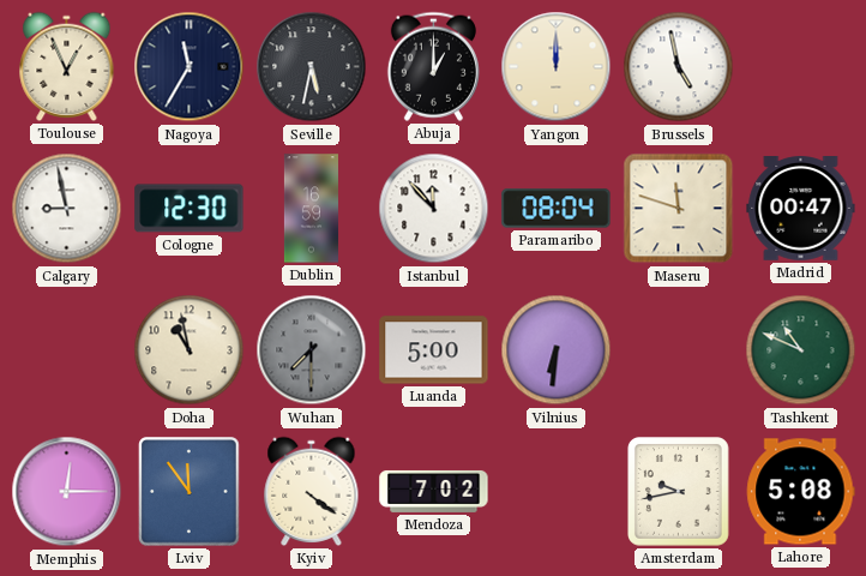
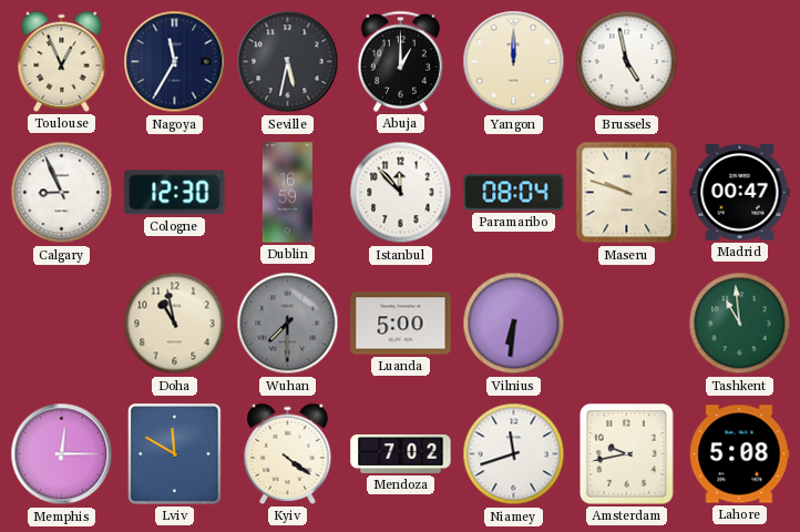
Calgary: 8:58 -> 8:56
Maseru: 11:48 -> 9:48
Tashkent: 10:49 -> 10:59
Lviv: 11:54 -> 11:50
Niamey: none -> 11:42
